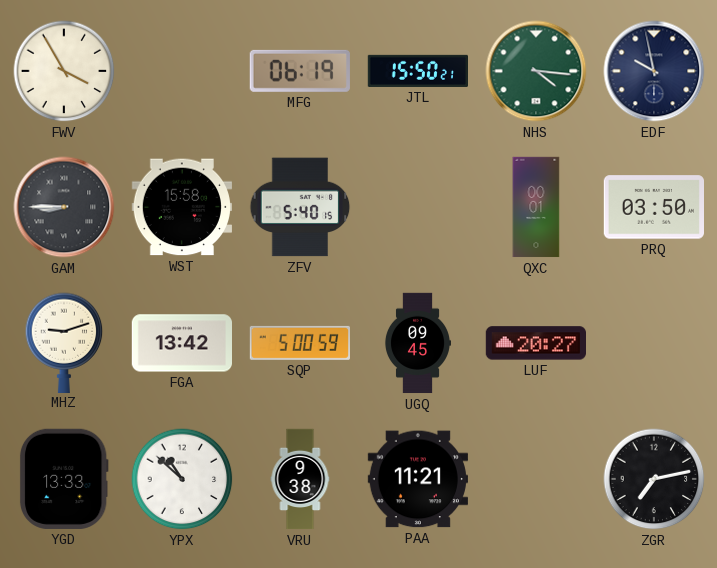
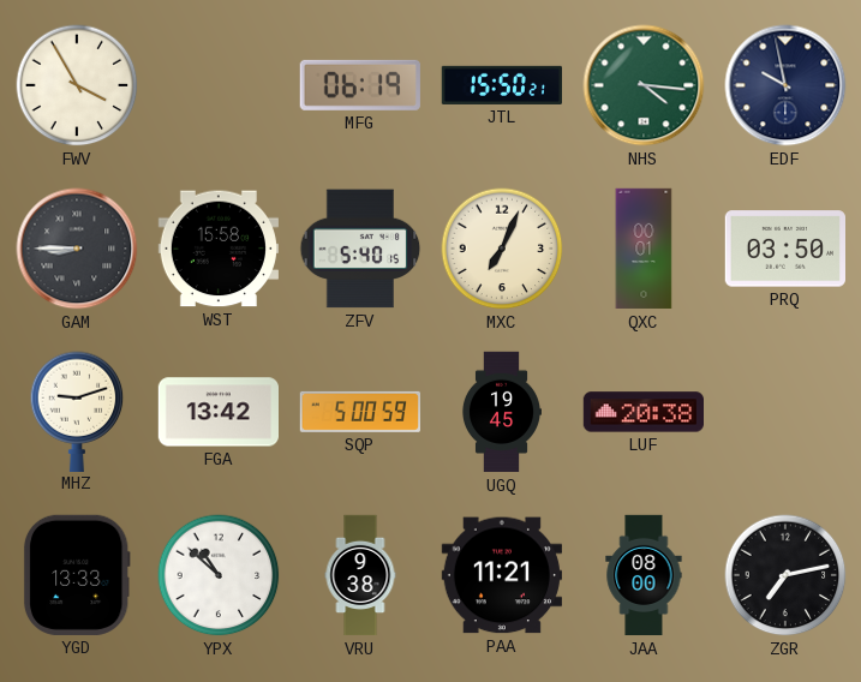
MXC: none -> 7:04
UGQ: 09:45 -> 19:45
LUF: 20:27 -> 20:38
JAA: none -> 08:00
